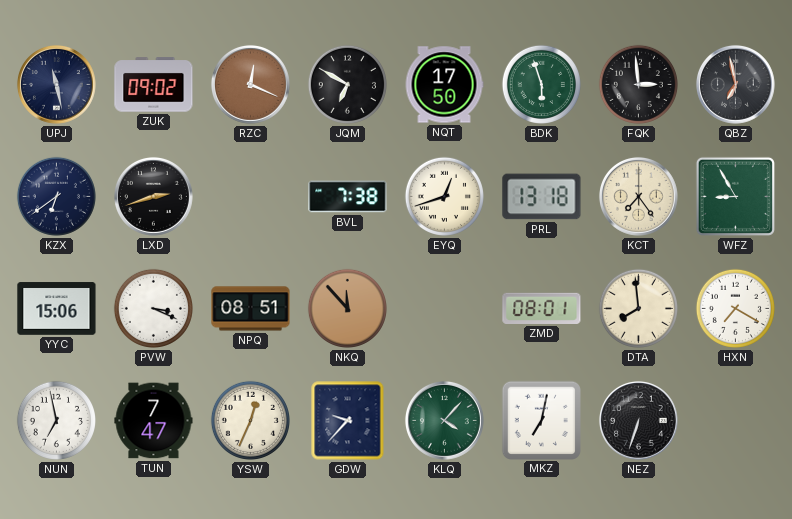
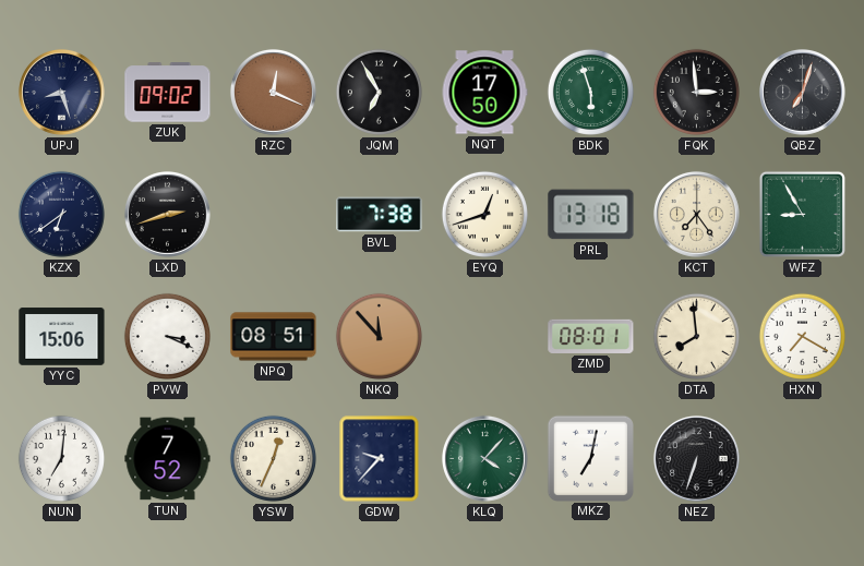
UPJ: 11:28 -> 8:27
JQM: 6:50 -> 6:55
QBZ: 6:58 -> 7:03
NUN: 6:58 -> 7:01
TUN: 7:47 -> 7:52
